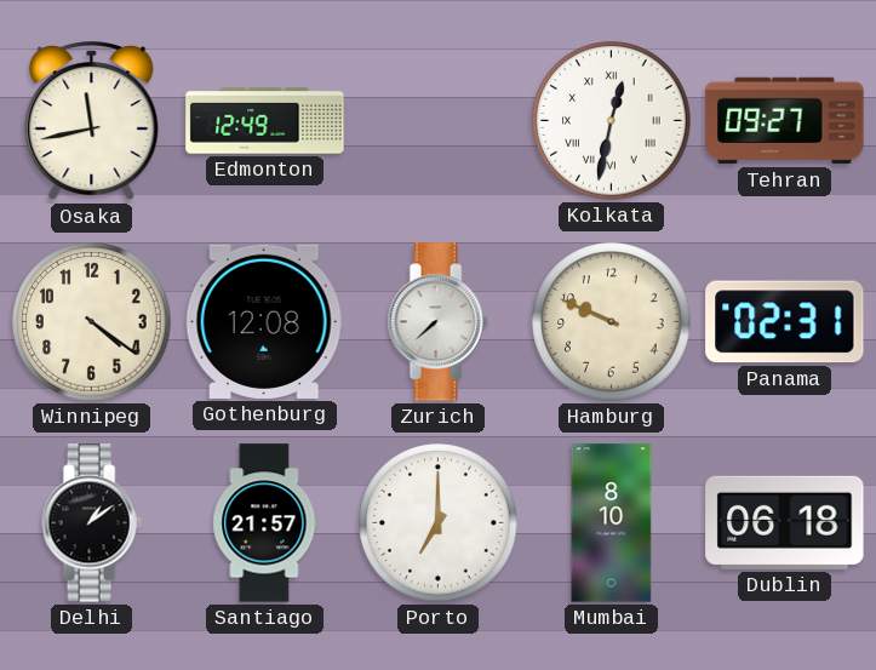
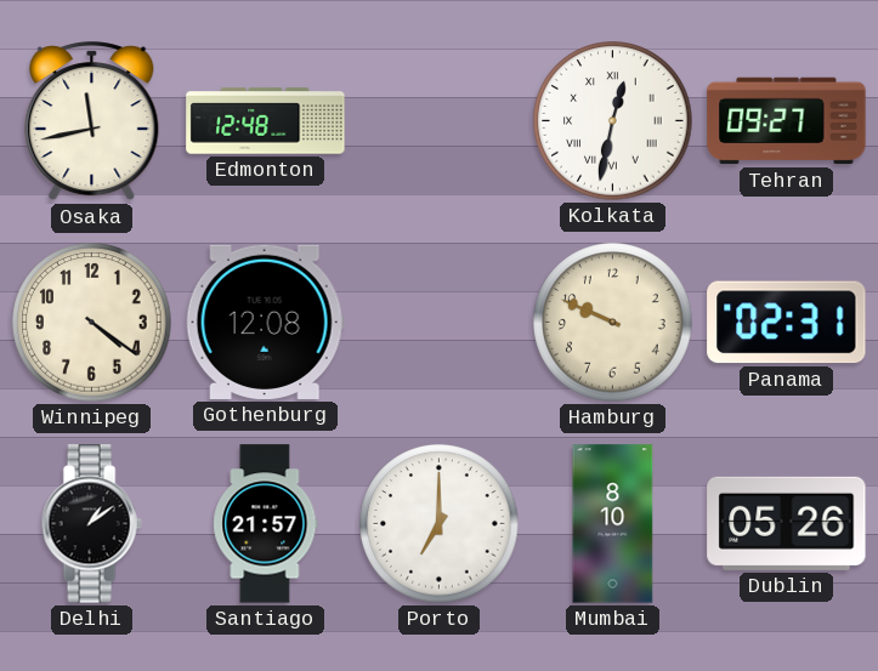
Edmonton: 12:49 -> 12:48
Zurich: 7:38 -> none
Dublin: 06:18 -> 05:26
